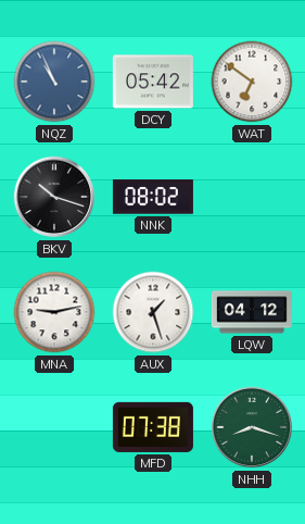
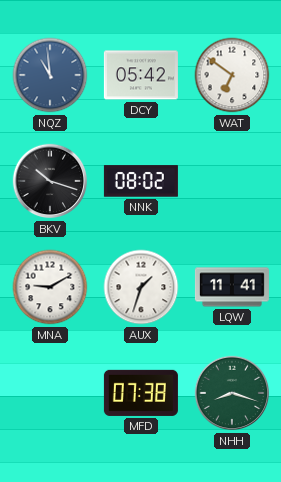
NQZ: 10:56 -> 10:59
MNA: 9:13 -> 9:10
AUX: 1:27 -> 1:33
LQW: 04:12 -> 11:41
